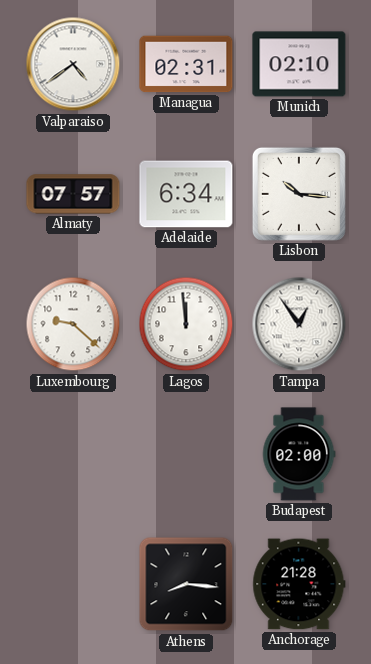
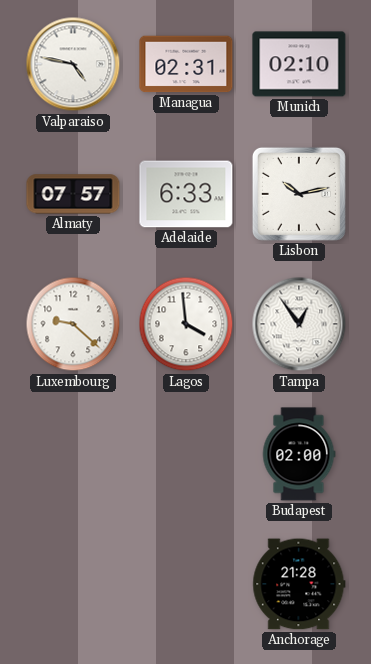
Valparaiso: 4:39 -> 4:47
Adelaide: 6:34 -> 6:33
Lisbon: 10:16 -> 10:13
Lagos: 11:59 -> 3:59
Athens: 8:16 -> none
